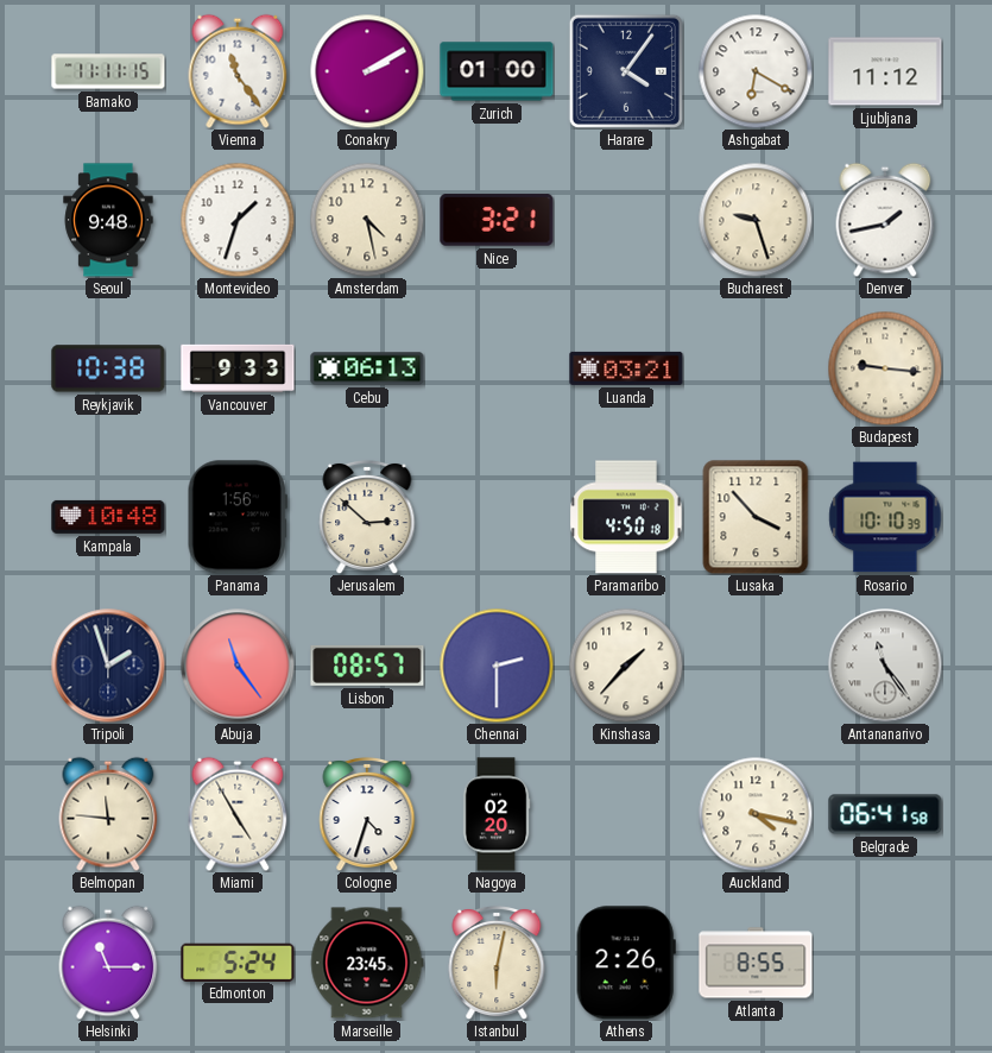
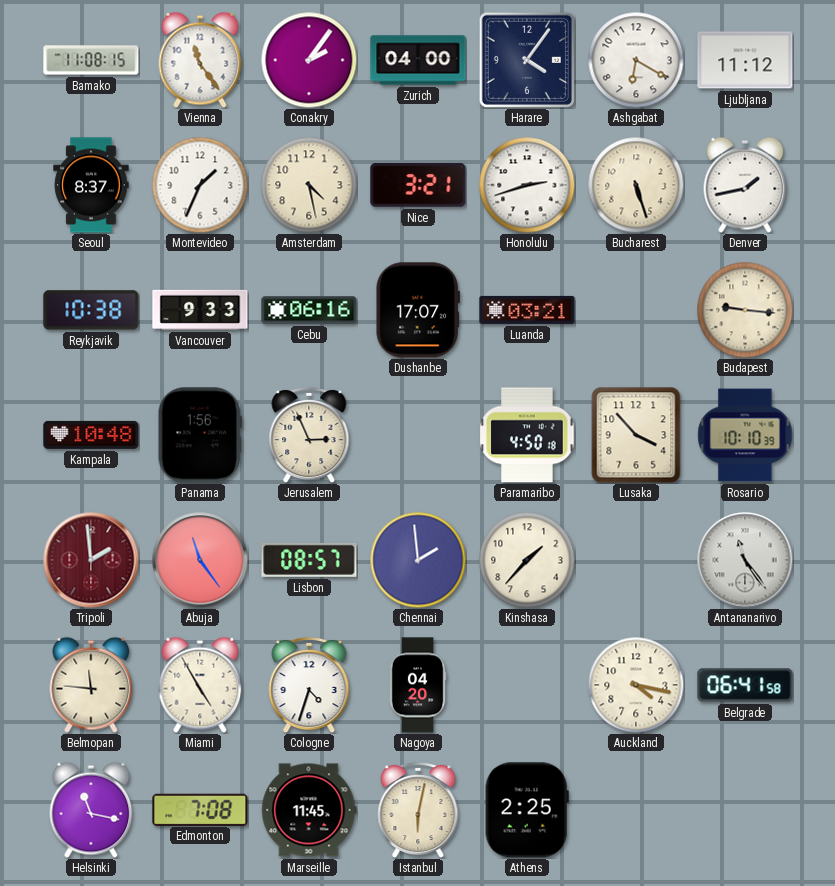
Bamako: 11:11 -> 11:08
Conakry: 2:10 -> 2:06
Zurich: 01:00 -> 04:00
Seoul: 9:48 -> 8:37
Montevideo: 1:33 -> 1:34
Honolulu: none -> 2:42
Bucharest: 9:27 -> 5:27
Cebu: 06:13 -> 06:16
Dushanbe: none -> 17:07
Jerusalem: 2:52 -> 2:56
Tripoli: 1:57 -> 1:59
Tripoli dial: navy -> burgundy
Chennai: 2:30 -> 1:59
Nagoya: 02:20 -> 04:20
Helsinki: 11:15 -> 11:17
Edmonton: 5:24 -> 7:08
Marseille: 23:45 -> 11:45
Athens: 2:26 -> 2:25
Atlanta: 8:55 -> none
